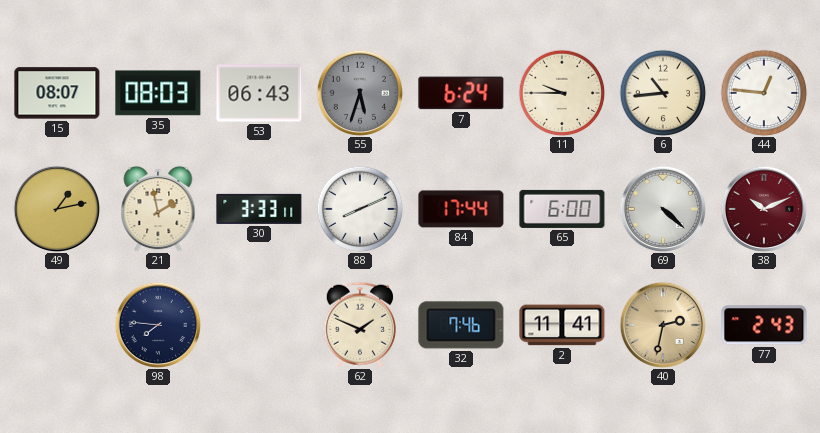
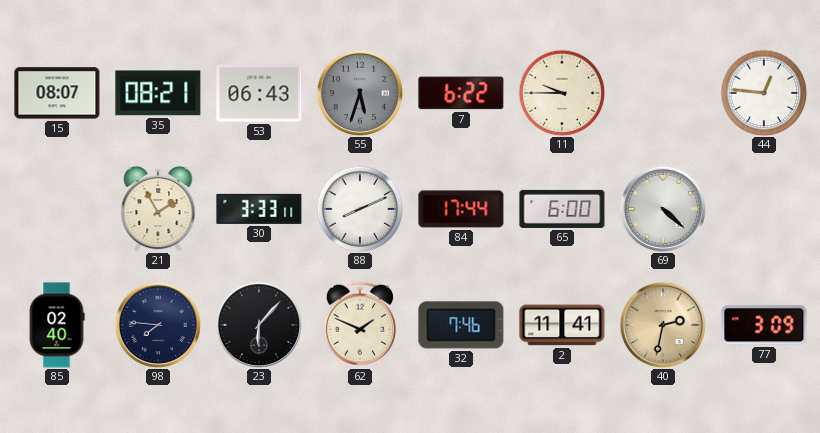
35: 08:03 -> 08:21
7: 6:24 -> 6:22
6: 10:44 -> none
49: 1:13 -> none
21: 1:58 -> 1:55
38: 10:11 -> none
85: none -> 02:40
23: none -> 6:07
77: 2:43 -> 3:09
